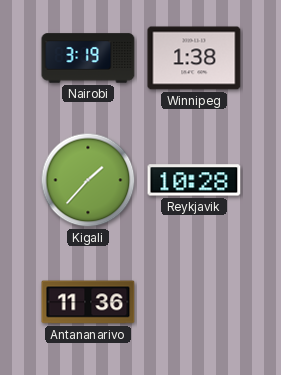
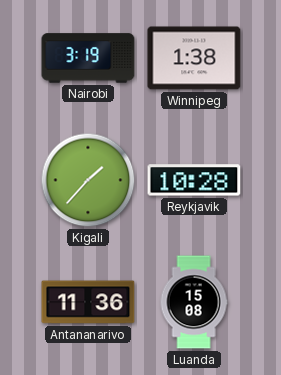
Luanda: none -> 15:08
